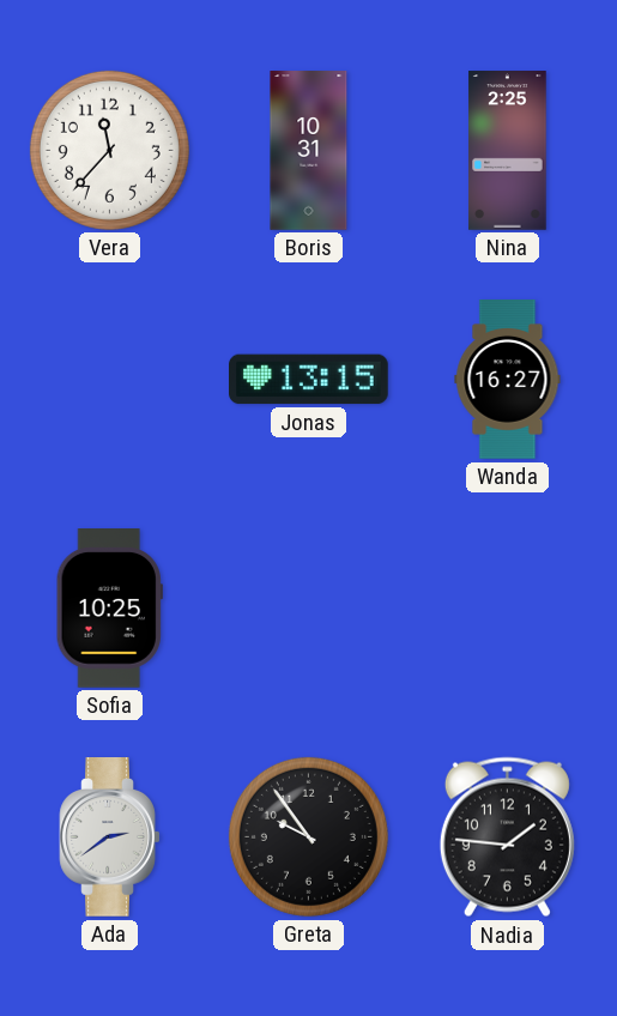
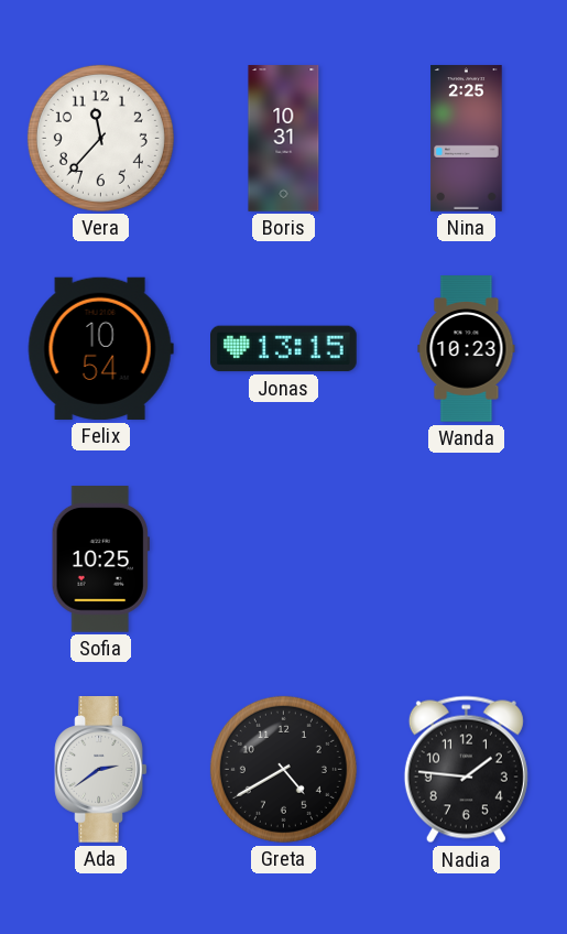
Felix: none -> 10:54
Wanda: 16:27 -> 10:23
Greta: 9:54 -> 4:40
